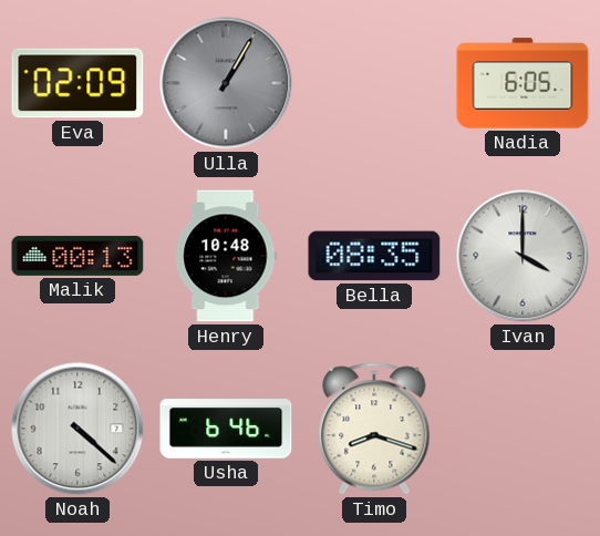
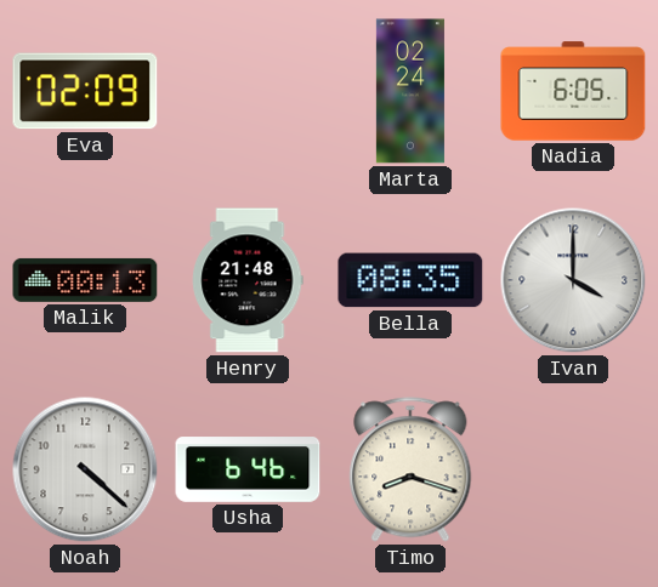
Ulla: 1:05 -> none
Marta: none -> 02:24
Henry: 10:48 -> 21:48
